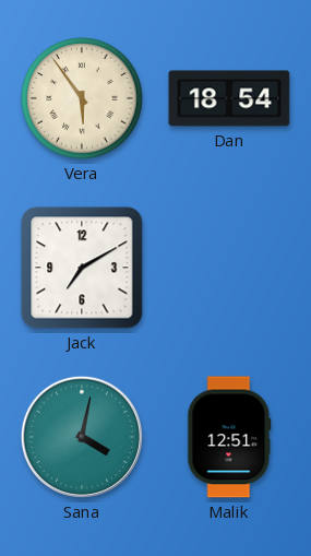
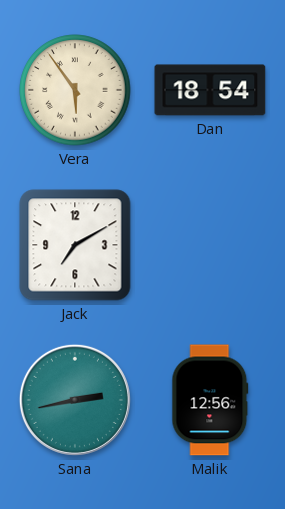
Sana: 4:02 -> 2:43
Malik: 12:51 -> 12:56
